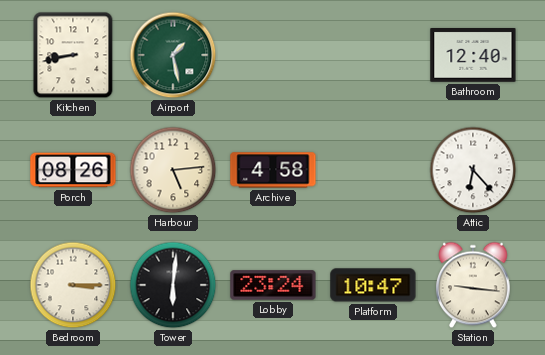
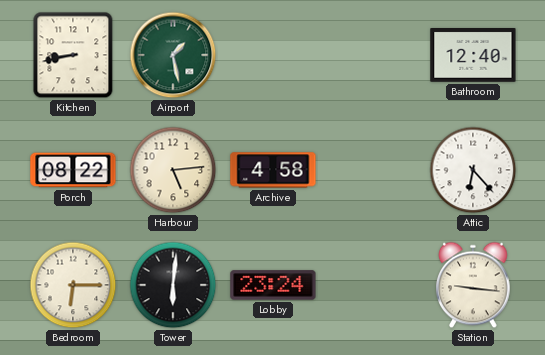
Porch: 08:26 -> 08:22
Bedroom: 3:15 -> 6:15
Platform: 10:47 -> none
